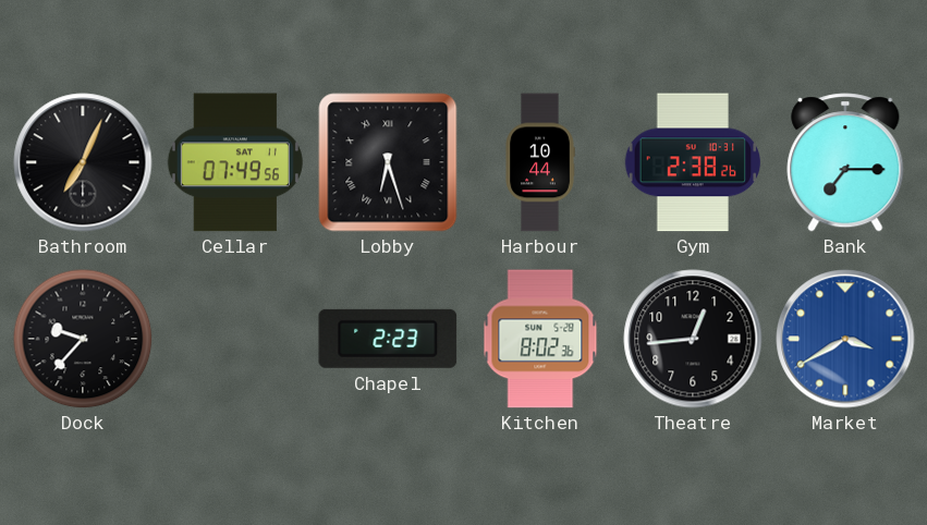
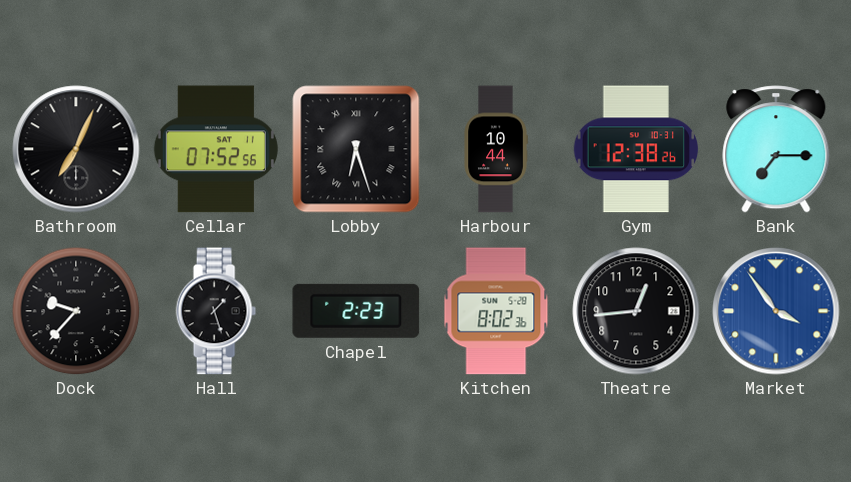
Cellar: 07:49 -> 07:52
Gym: 2:38 -> 12:38
Hall: none -> 1:27
Market: 3:40 -> 3:54
